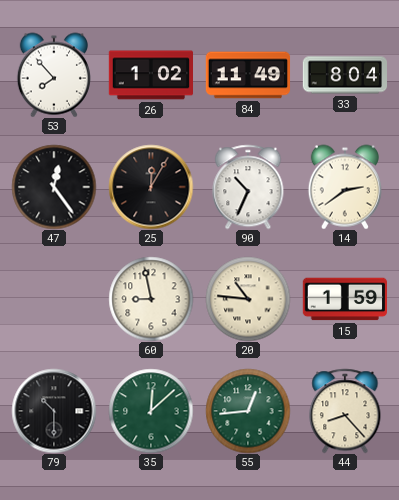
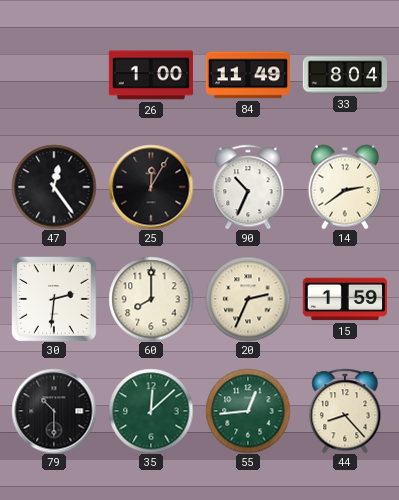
53: 7:53 -> none
26: 1:02 -> 1:00
30: none -> 2:31
60: 8:58 -> 8:00
20: 10:46 -> 2:34
